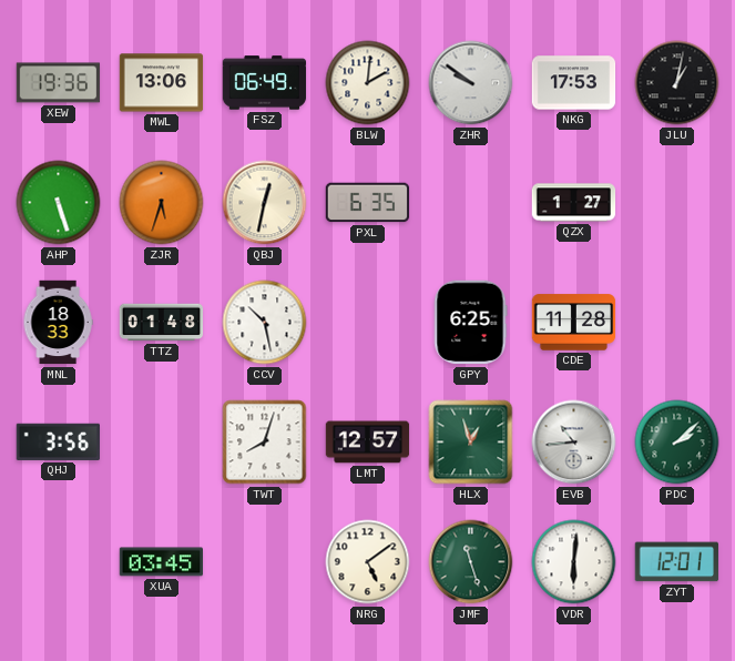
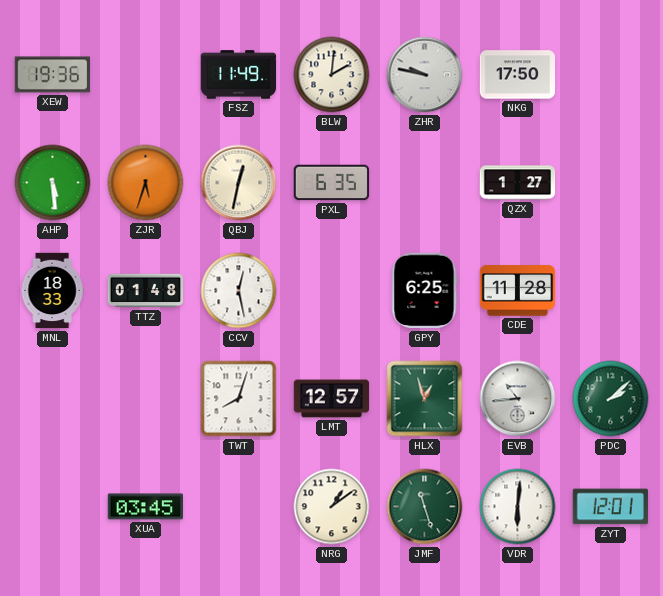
MWL: 13:06 -> none
FSZ: 06:49 -> 11:49
ZHR: 9:51 -> 9:47
NKG: 17:53 -> 17:50
JLU: 1:02 -> none
AHP: 5:27 -> 5:29
CCV: 10:28 -> 12:28
QHJ: 3:56 -> none
NRG: 5:09 -> 1:09
